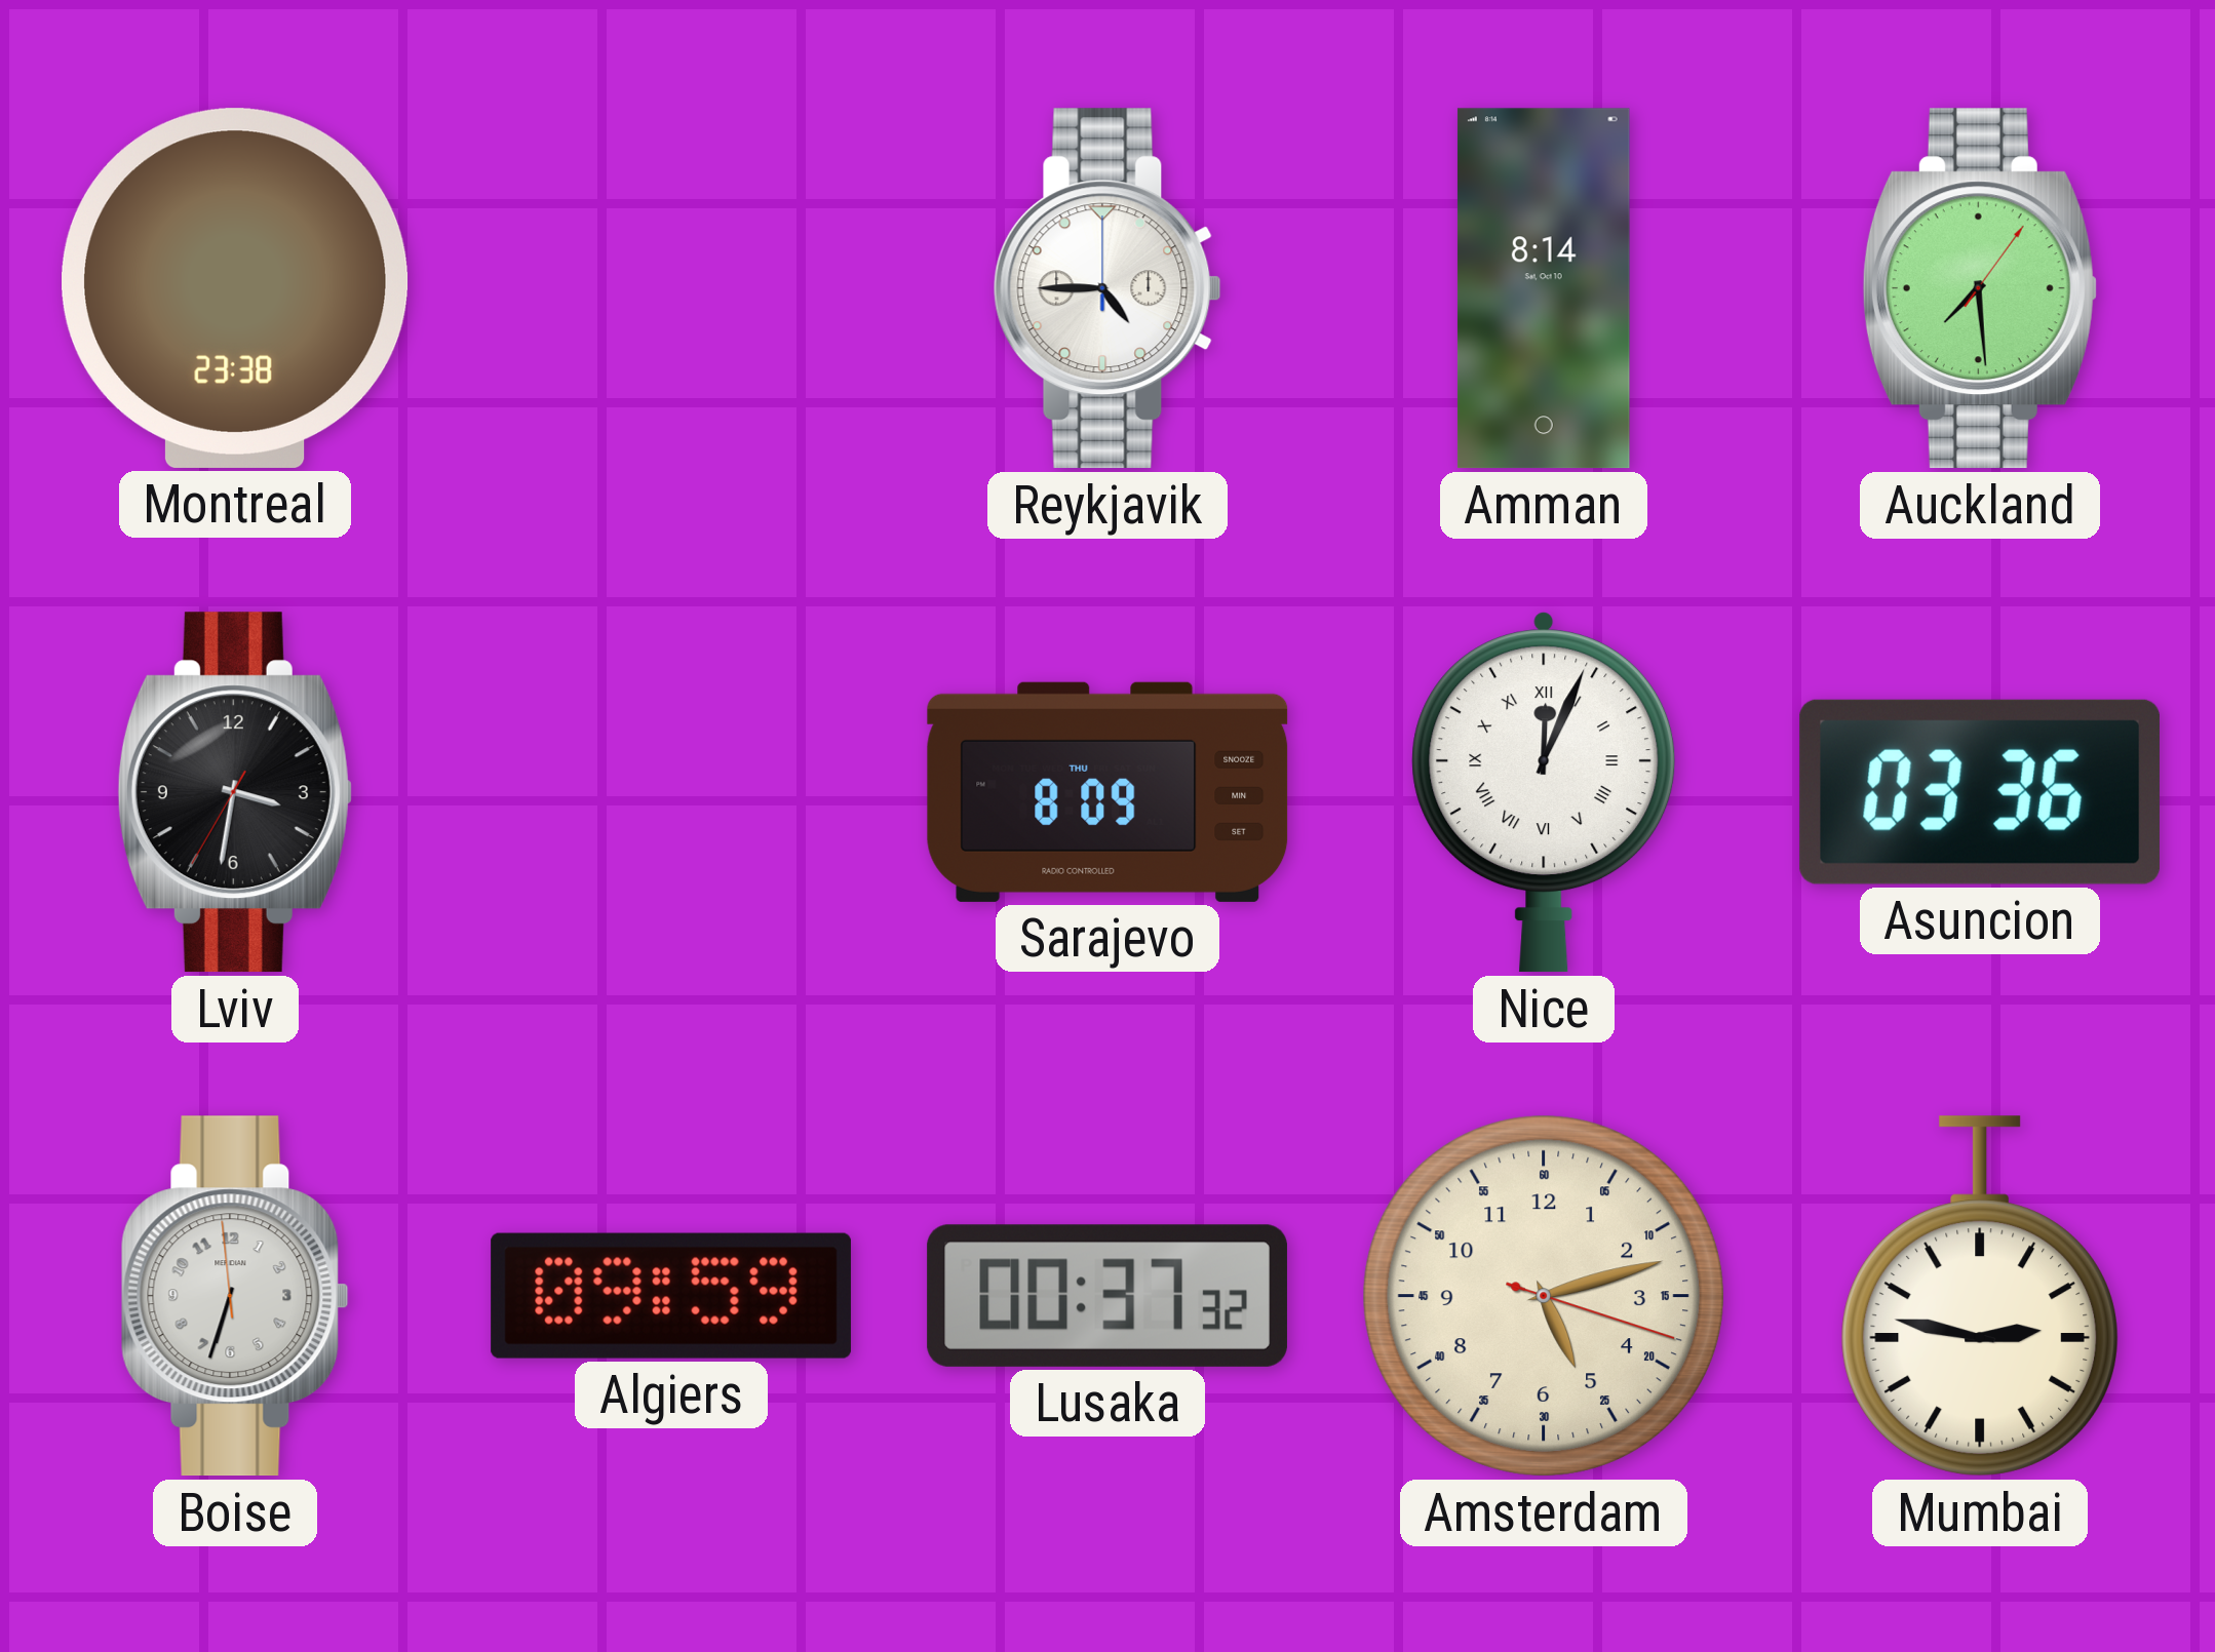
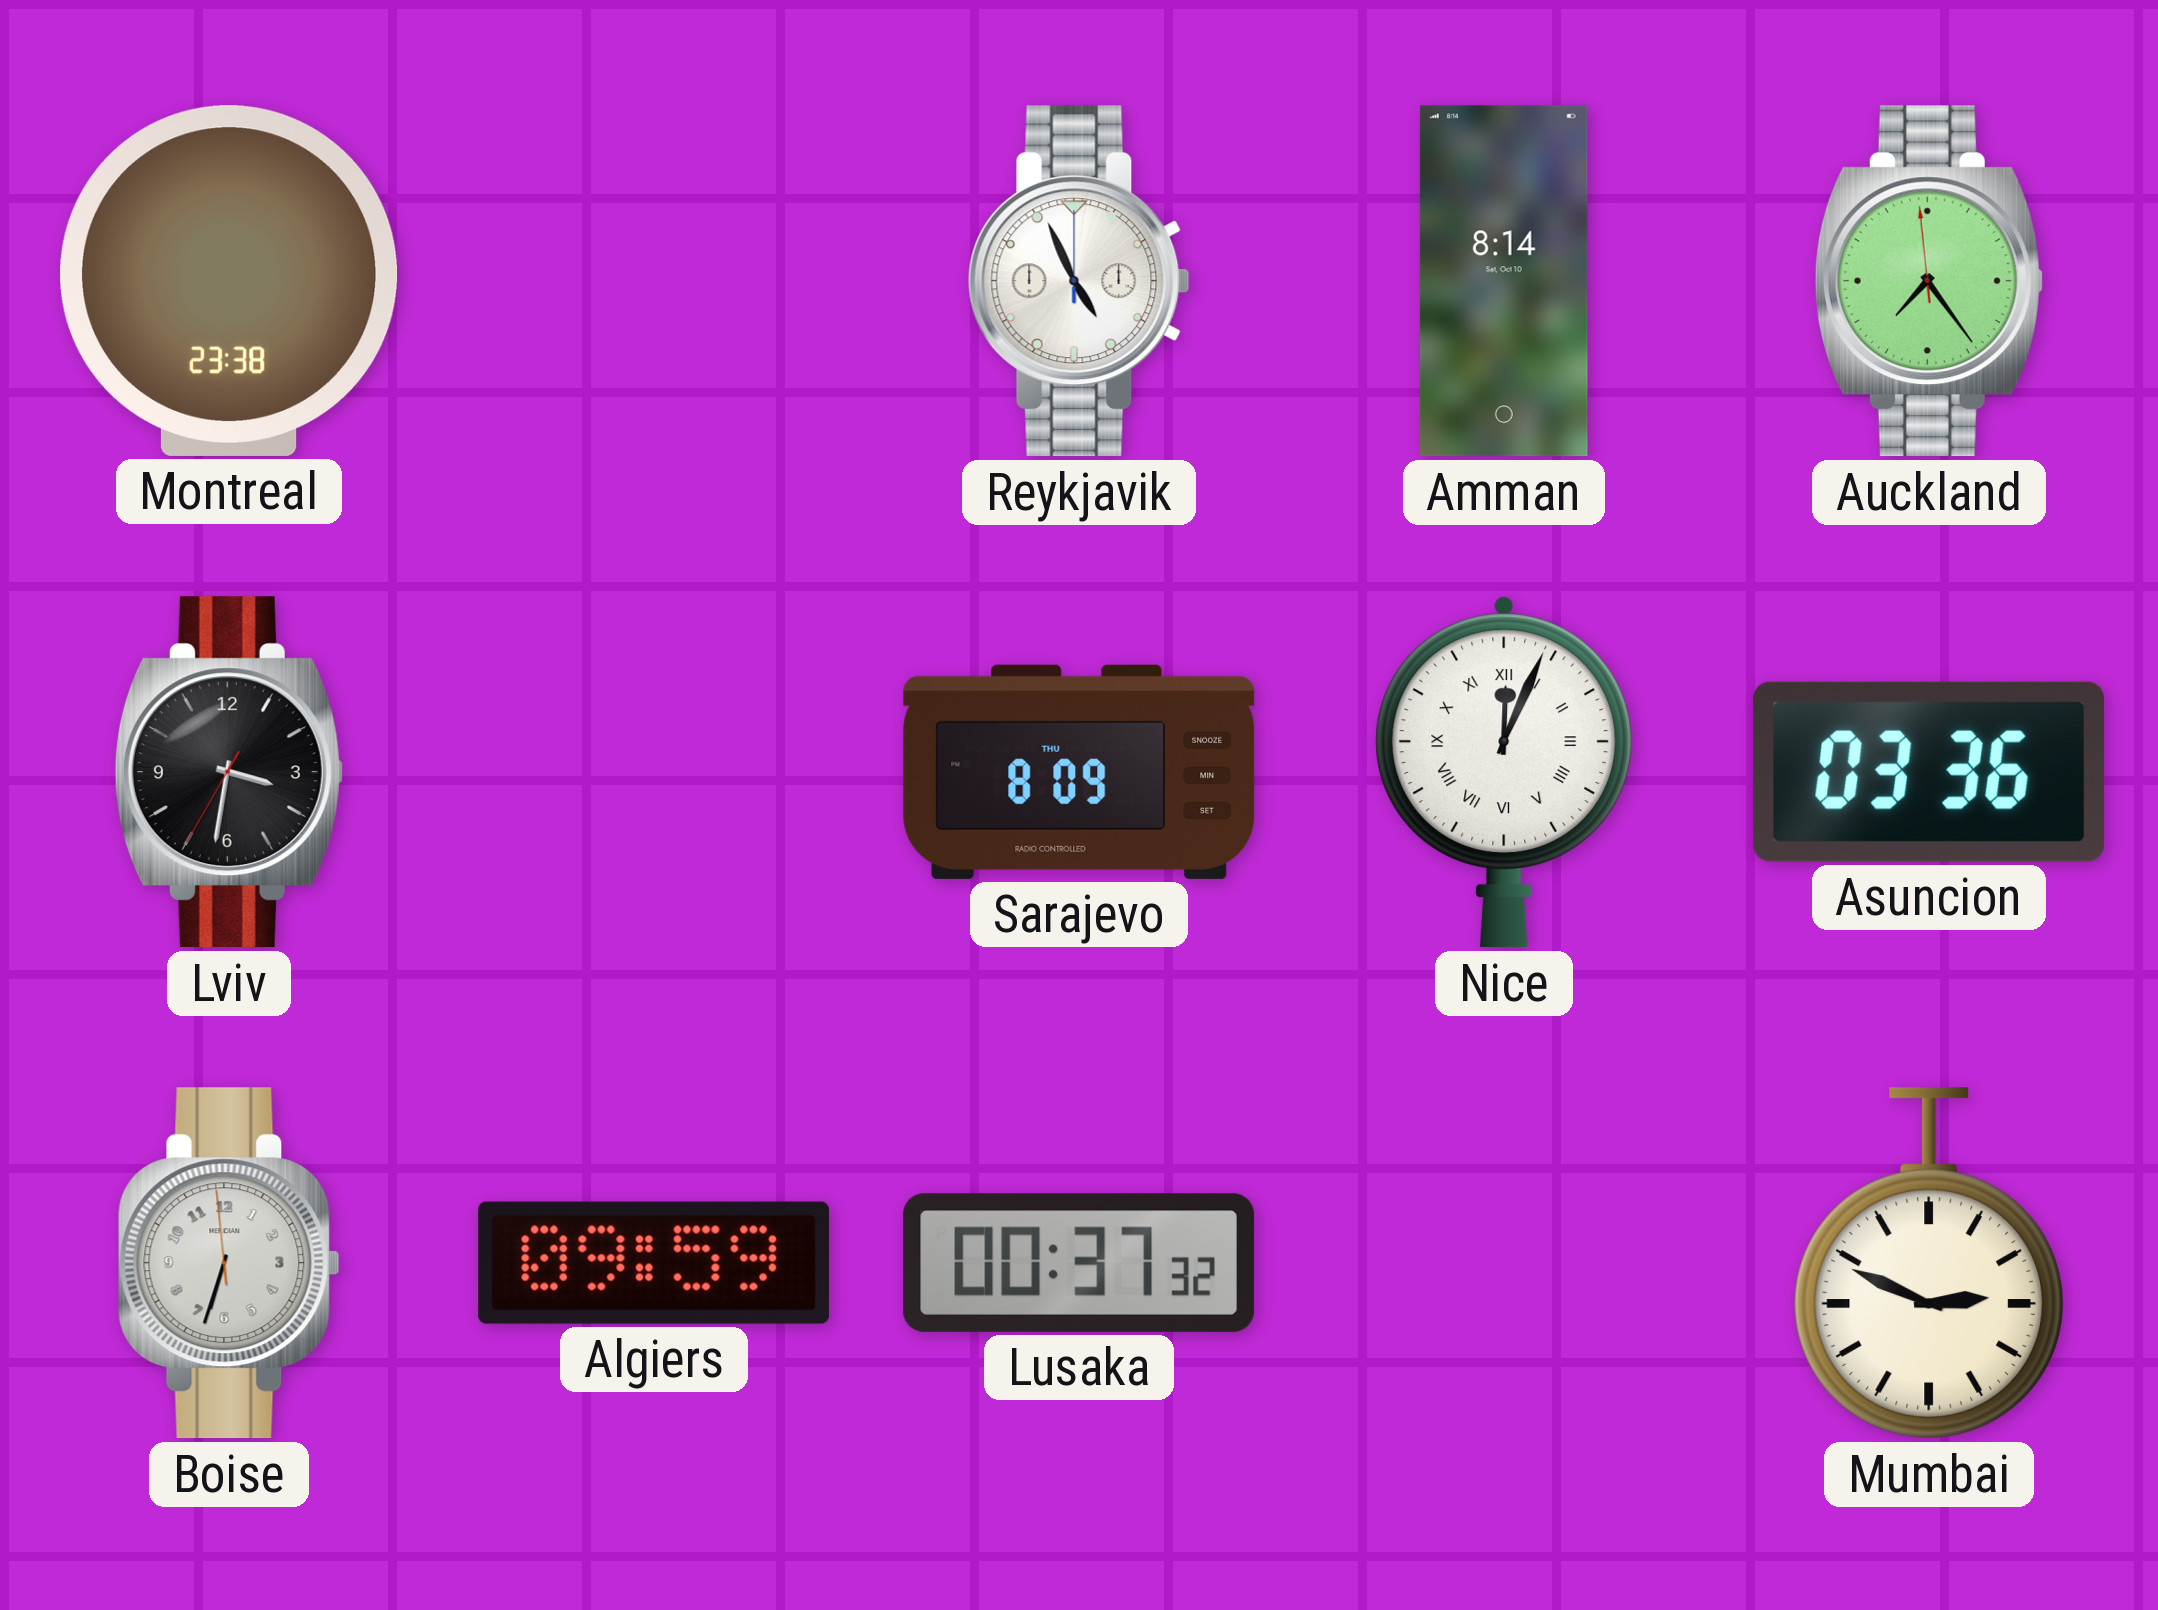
Reykjavik: 4:45 -> 4:56
Auckland: 7:29 -> 7:23
Amsterdam: 5:12 -> none
Mumbai: 2:47 -> 2:49
